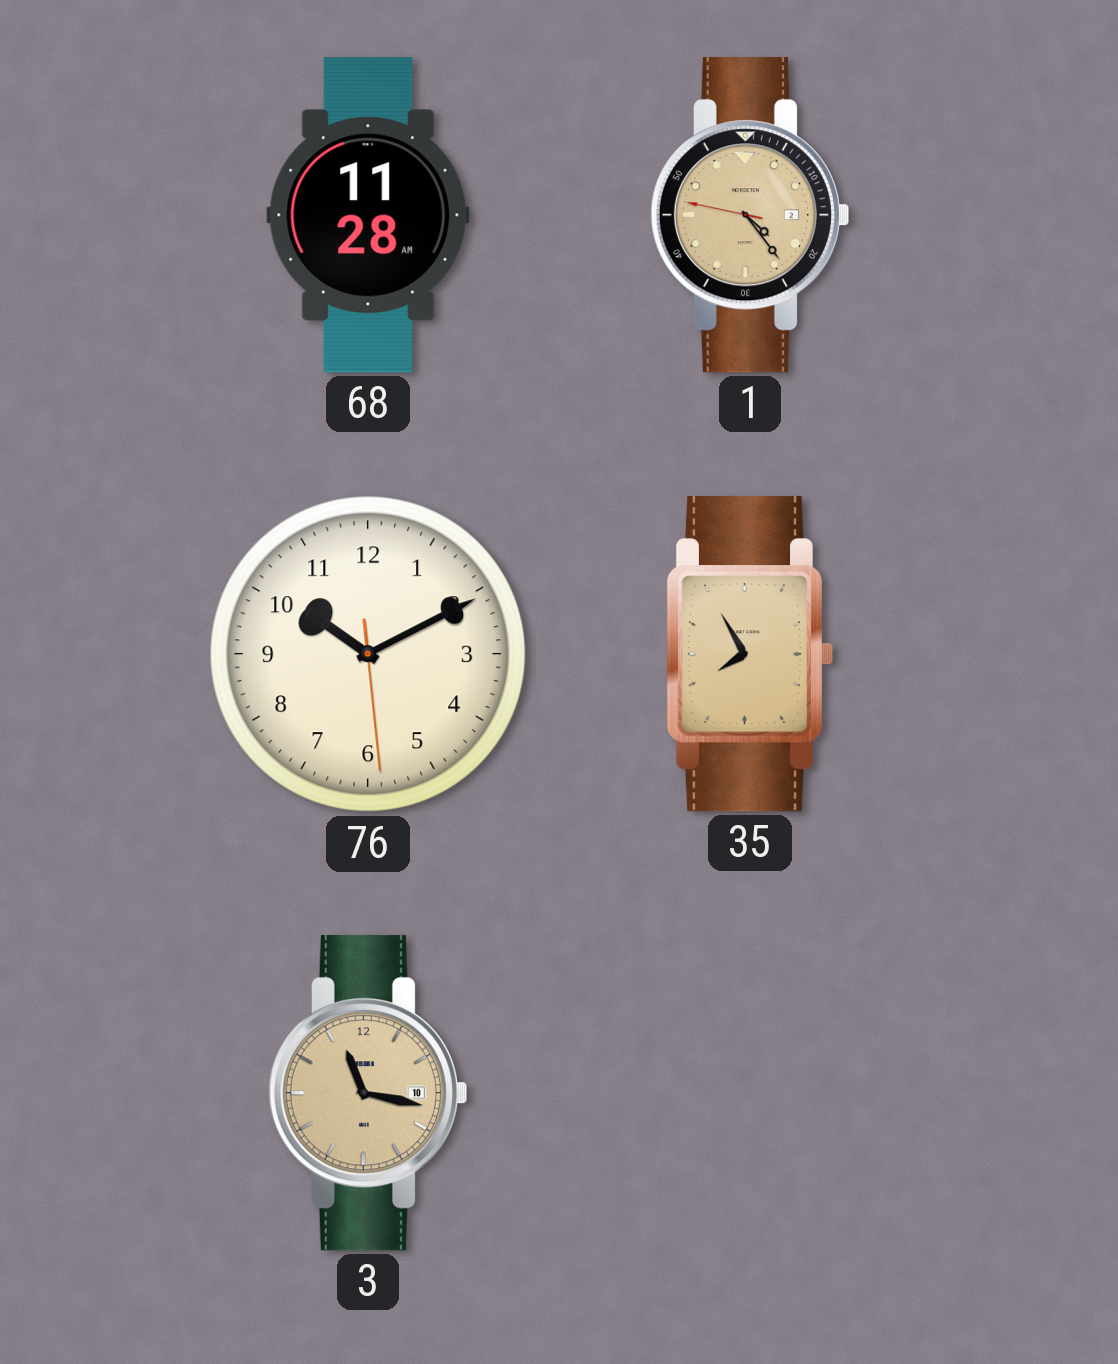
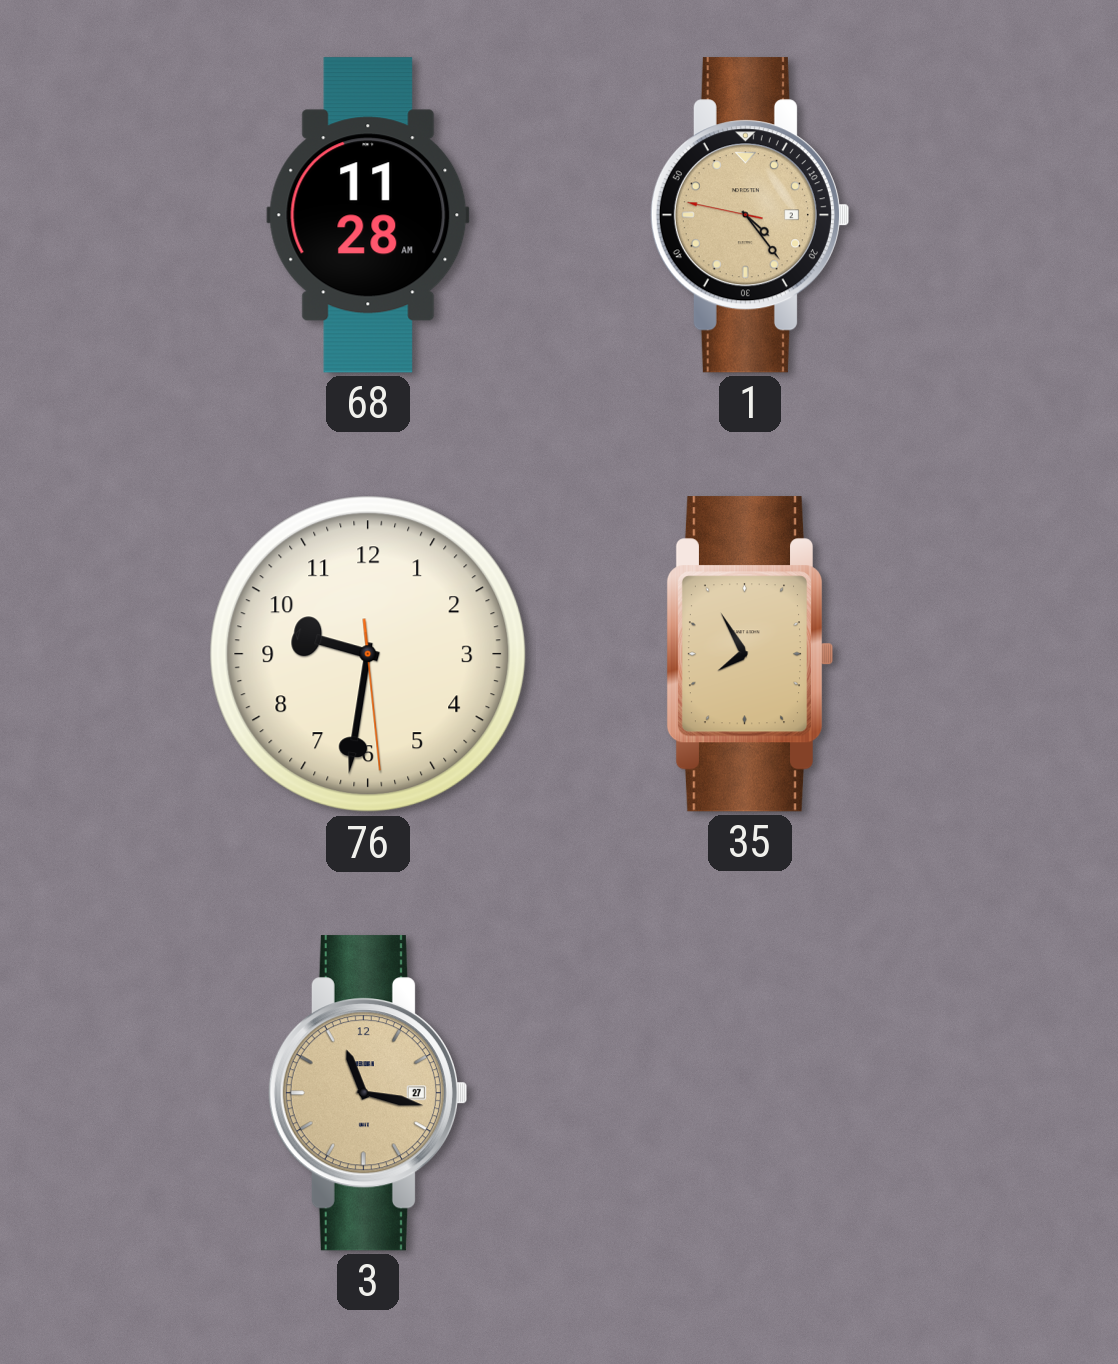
76: 10:10 -> 9:31
3 date: 10 -> 27
